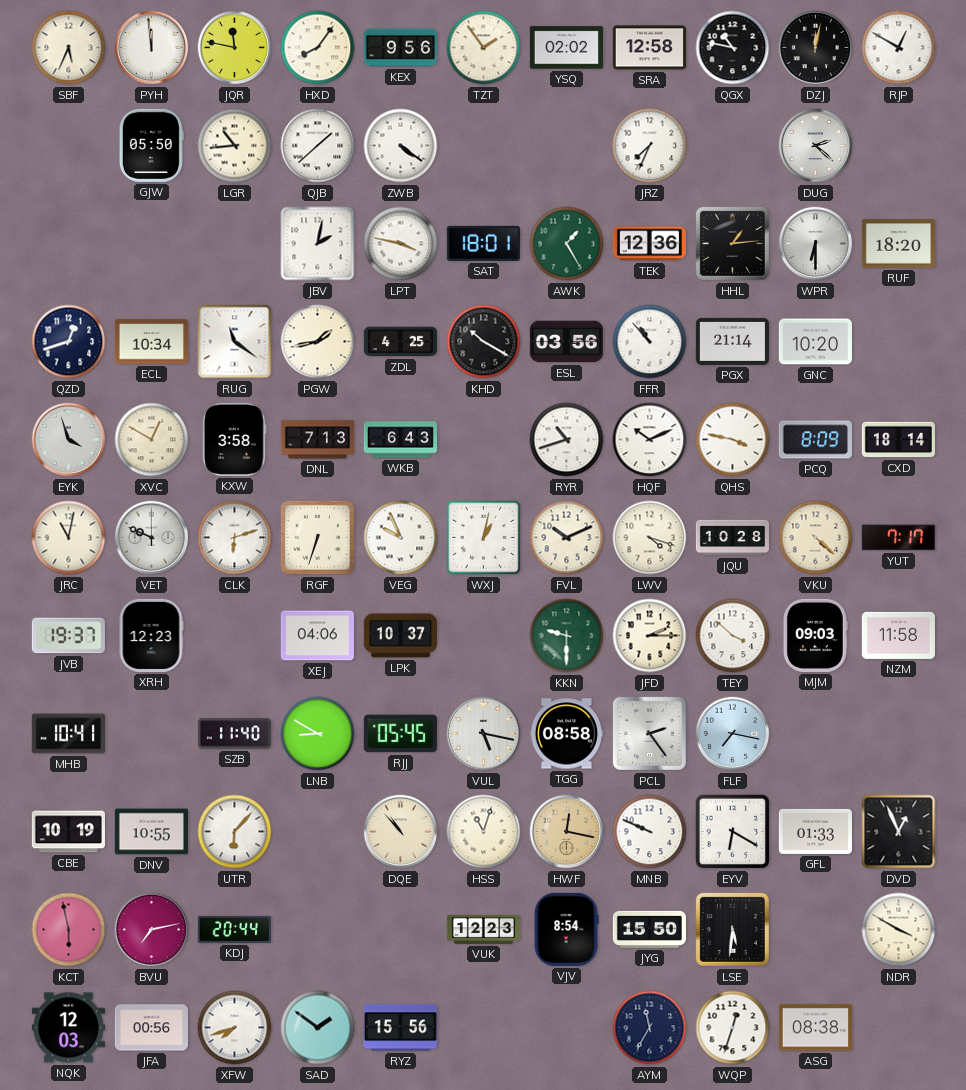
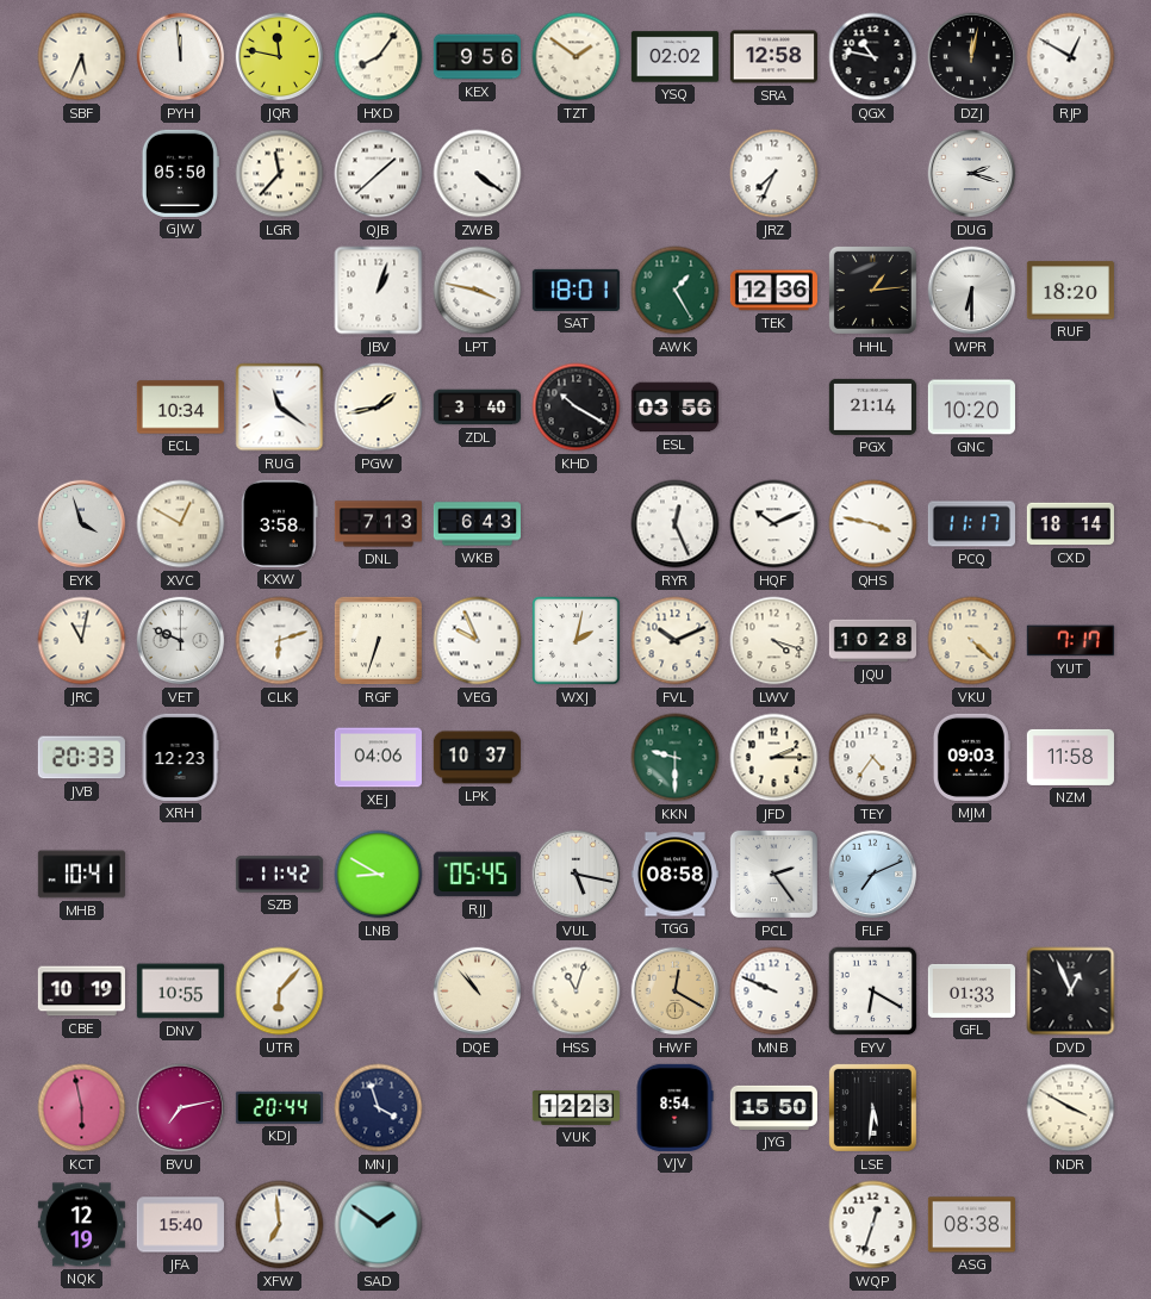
TZT: 1:54 -> 1:51
LGR: 10:44 -> 11:37
DUG: 2:22 -> 2:18
JBV: 2:02 -> 1:03
QZD: 12:42 -> none
ZDL: 4:25 -> 3:40
FFR: 10:53 -> none
RYR: 10:42 -> 12:26
PCQ: 8:09 -> 11:17
WXJ: 1:02 -> 2:02
JVB: 19:37 -> 20:33
TEY: 3:52 -> 4:36
SZB: 11:40 -> 11:42
FLF: 7:17 -> 7:11
HWF: 12:17 -> 12:20
MNJ: none -> 3:57
NQK: 12:03 -> 12:19
JFA: 00:56 -> 15:40
XFW: 7:42 -> 6:59
RYZ: 15:56 -> none
AYM: 11:35 -> none
